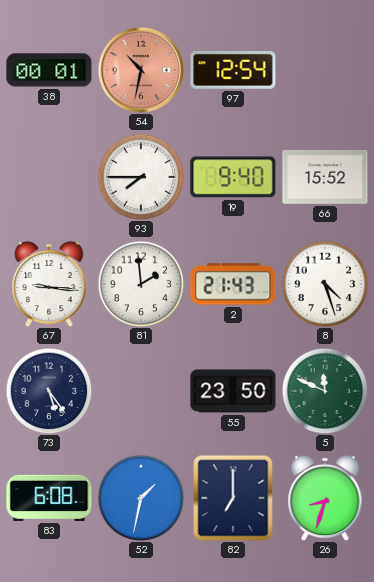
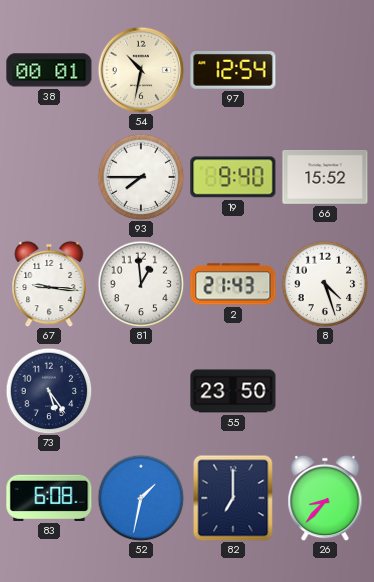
54 dial: salmon -> cream
81: 1:59 -> 12:59
5: 11:49 -> none
26: 8:33 -> 8:37
